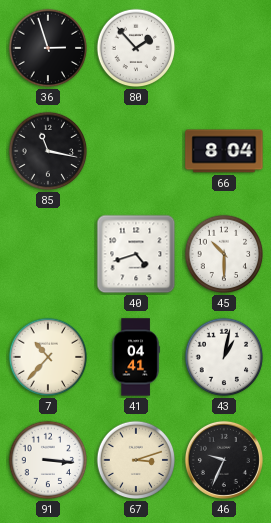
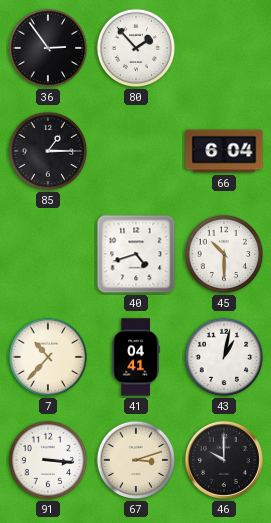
36: 2:57 -> 2:54
85: 11:17 -> 1:15
66: 8:04 -> 6:04
46: 9:34 -> 10:00
